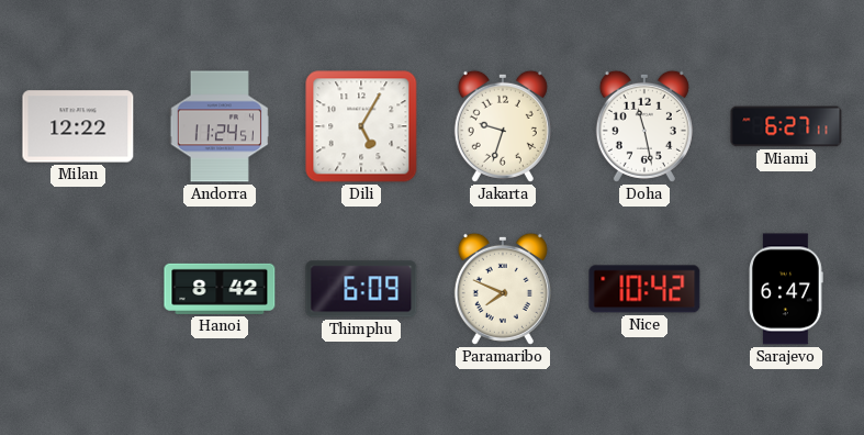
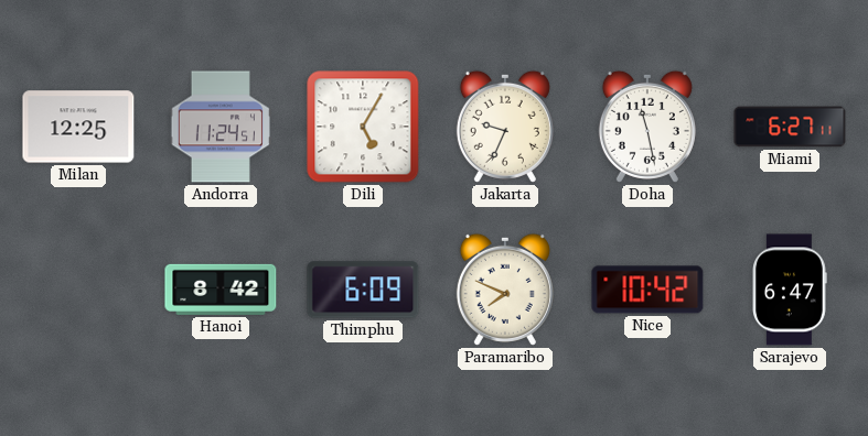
Milan: 12:22 -> 12:25
Jakarta: 9:33 -> 9:34
